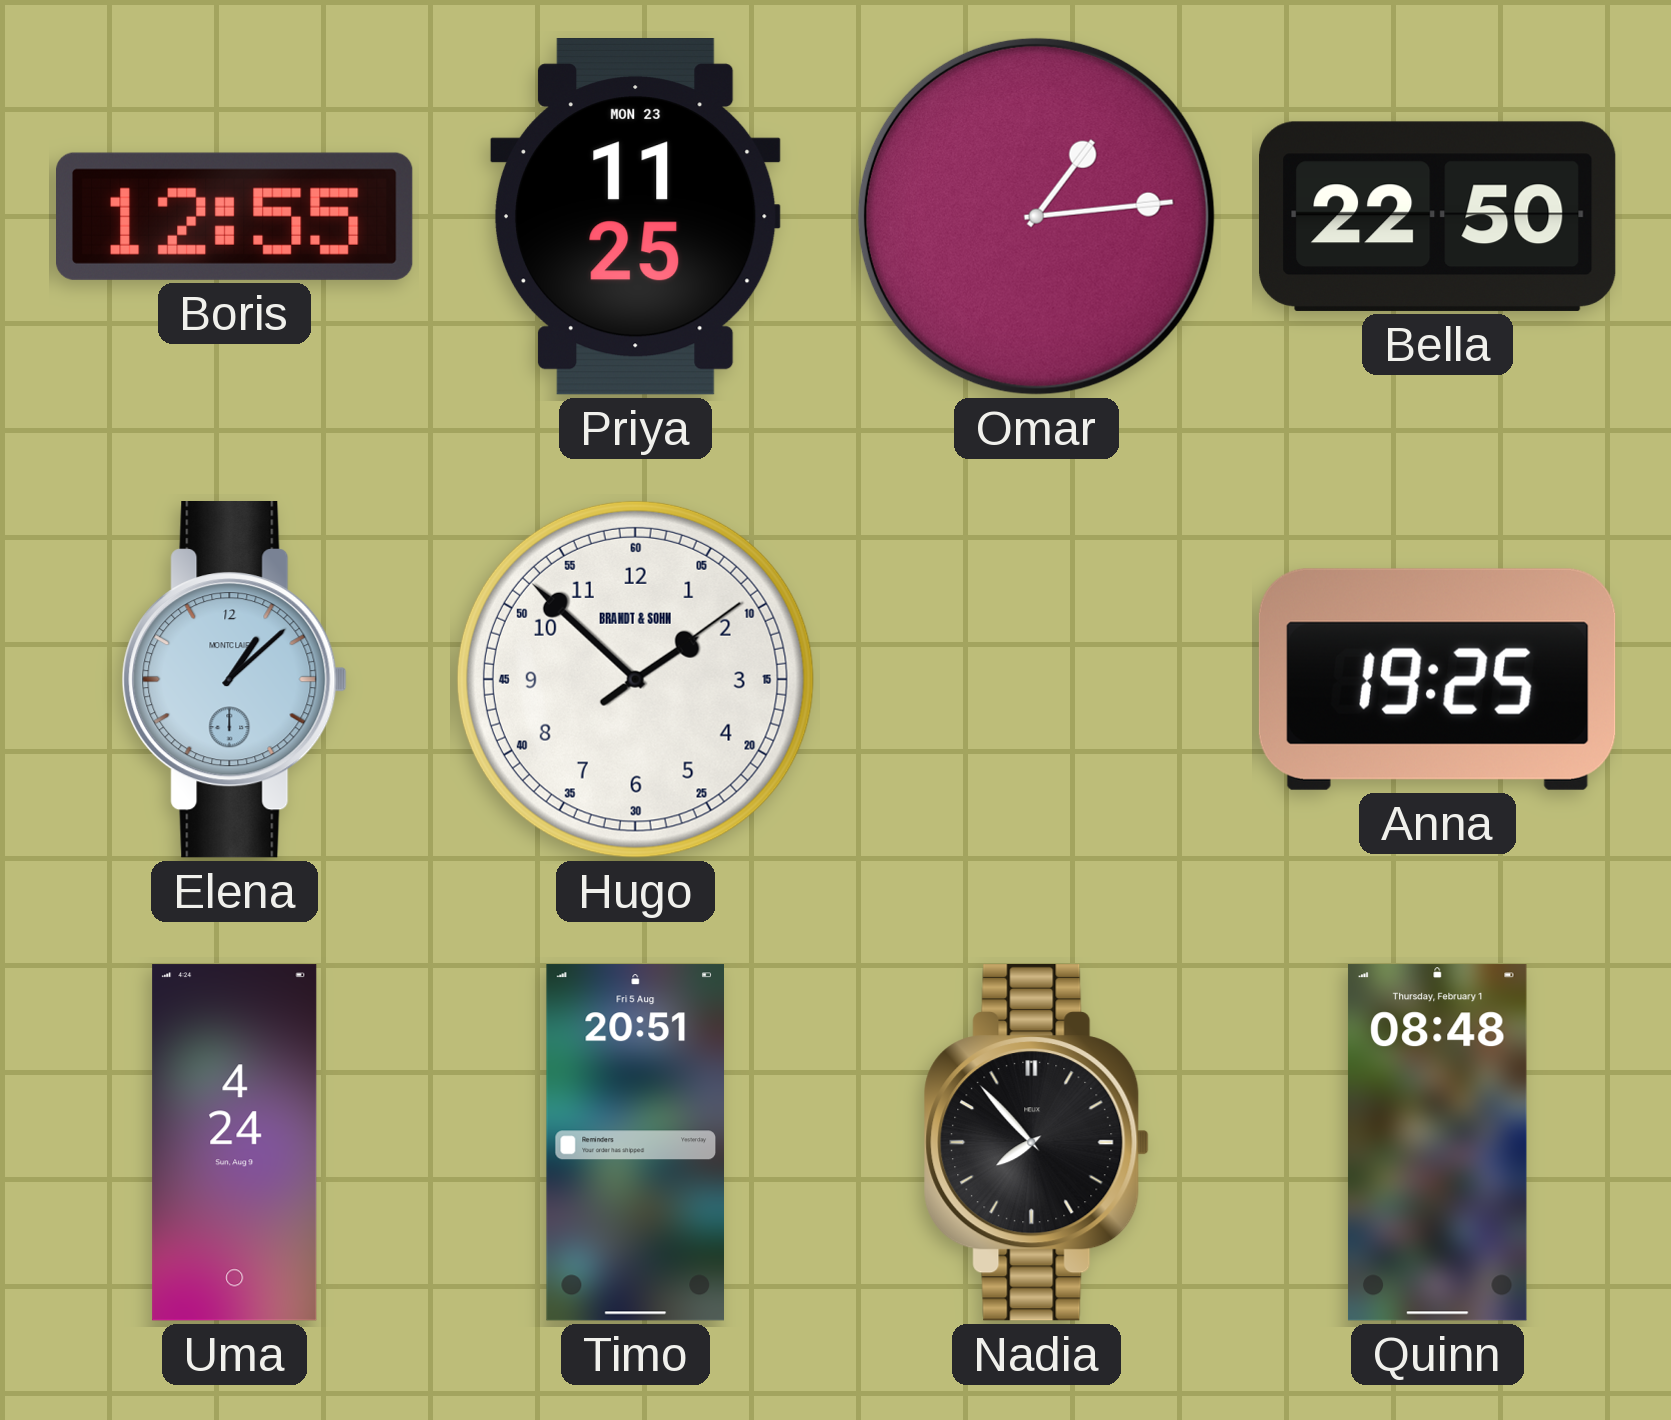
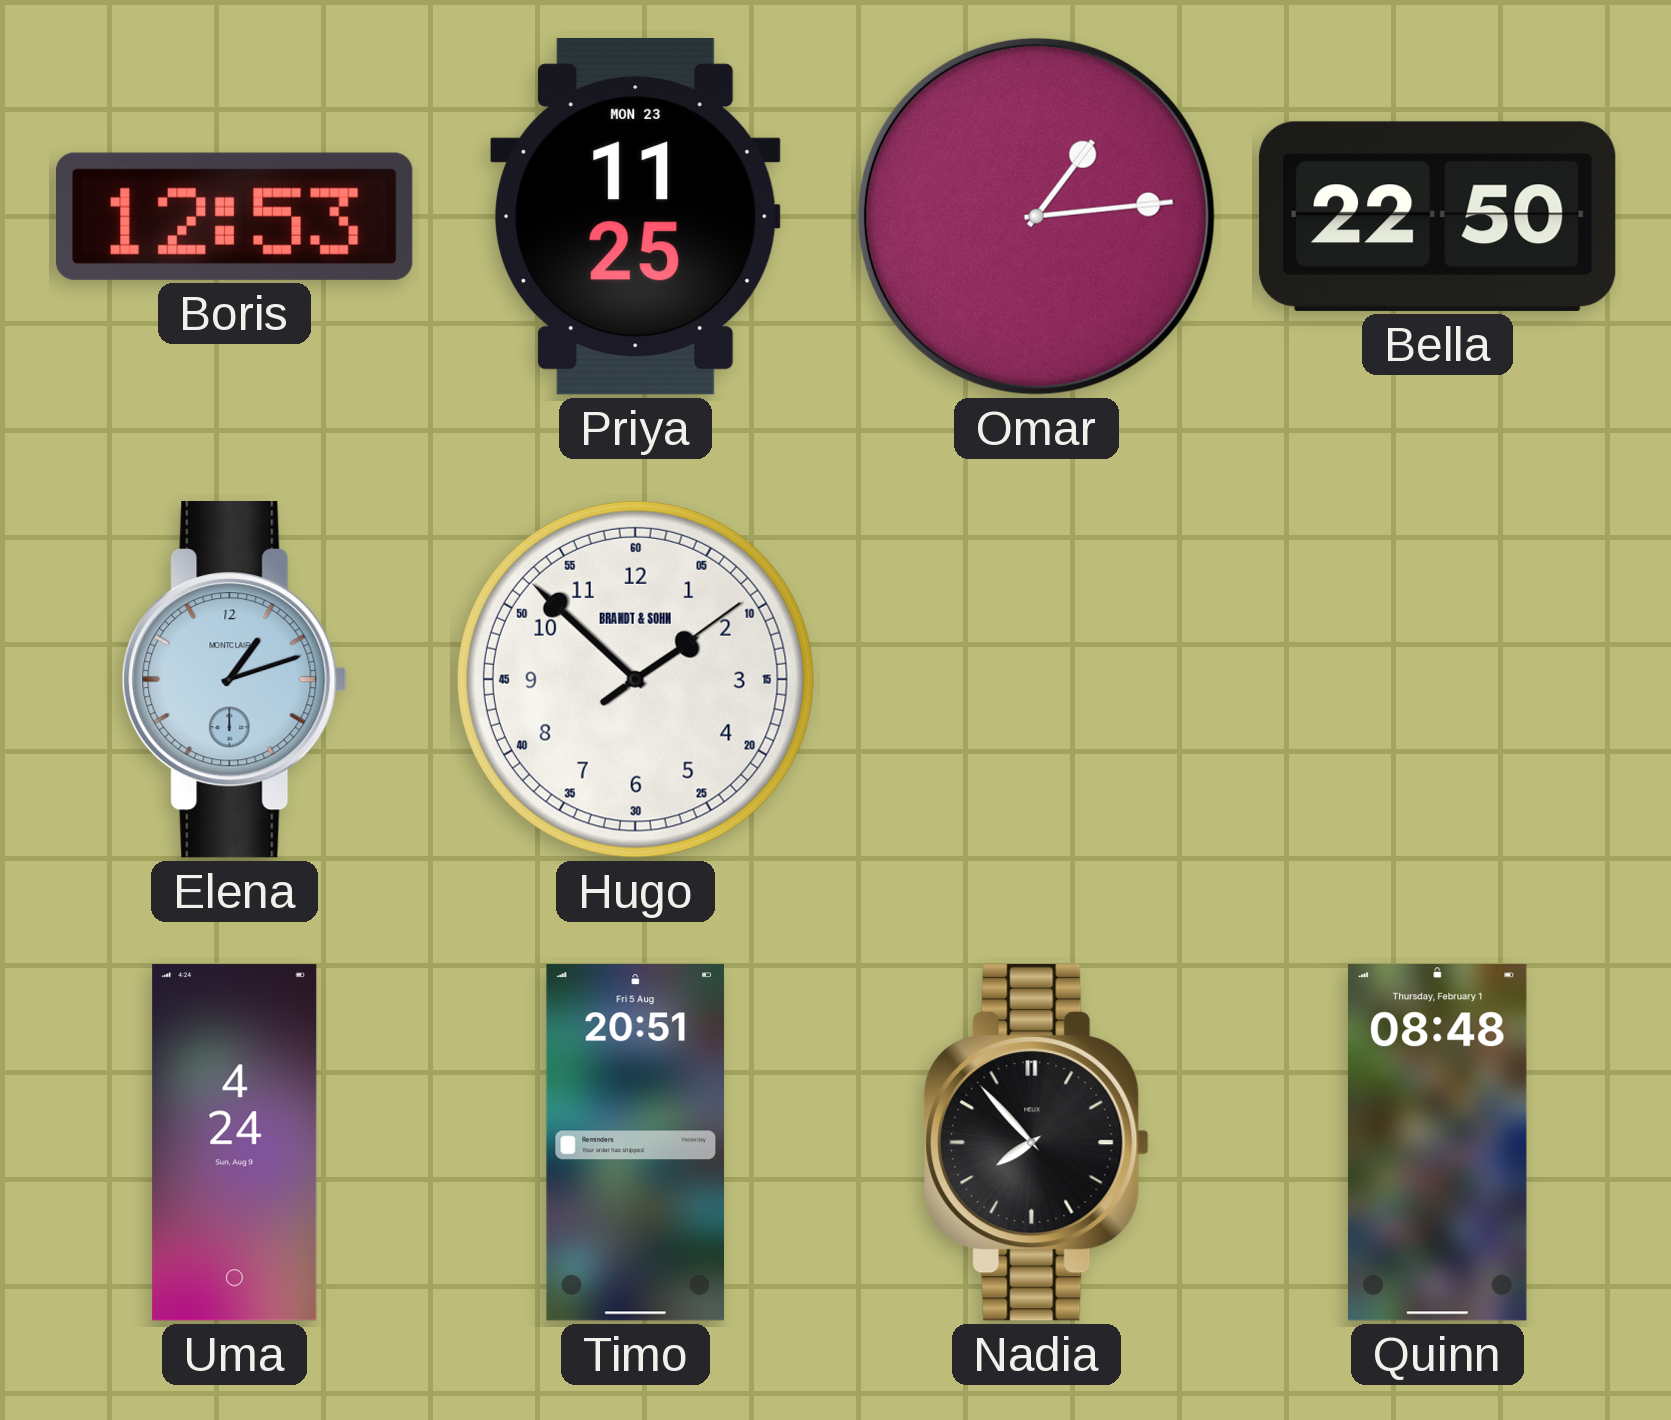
Boris: 12:55 -> 12:53
Elena: 1:08 -> 1:12
Anna: 19:25 -> none
